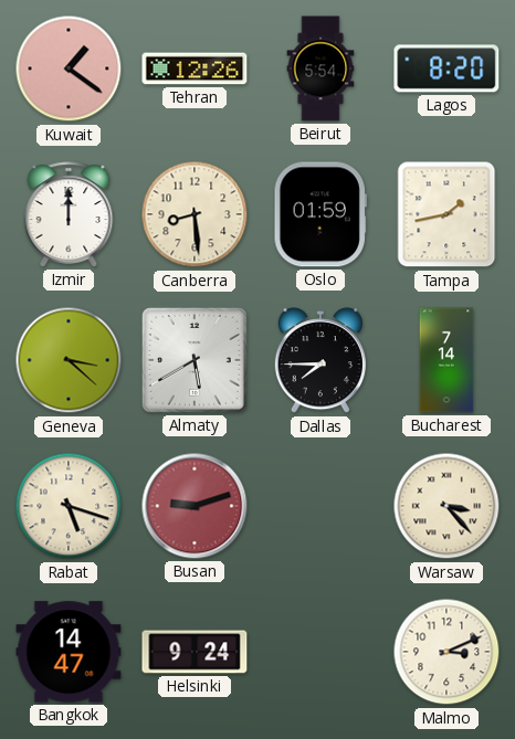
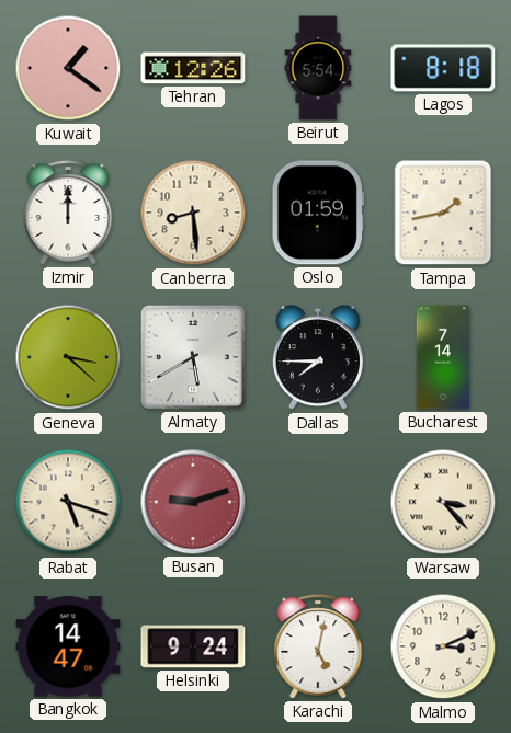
Lagos: 8:20 -> 8:18
Karachi: none -> 5:02
